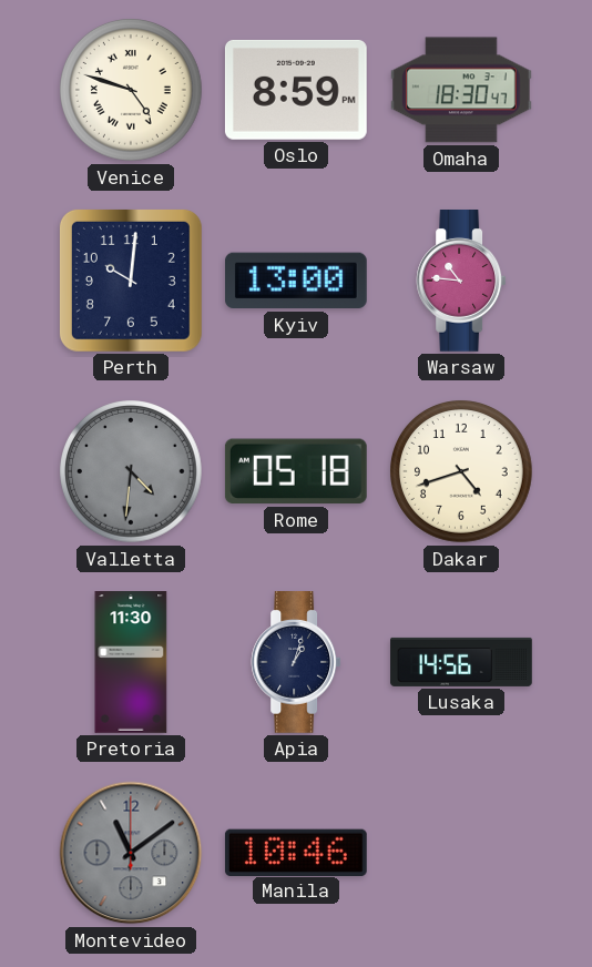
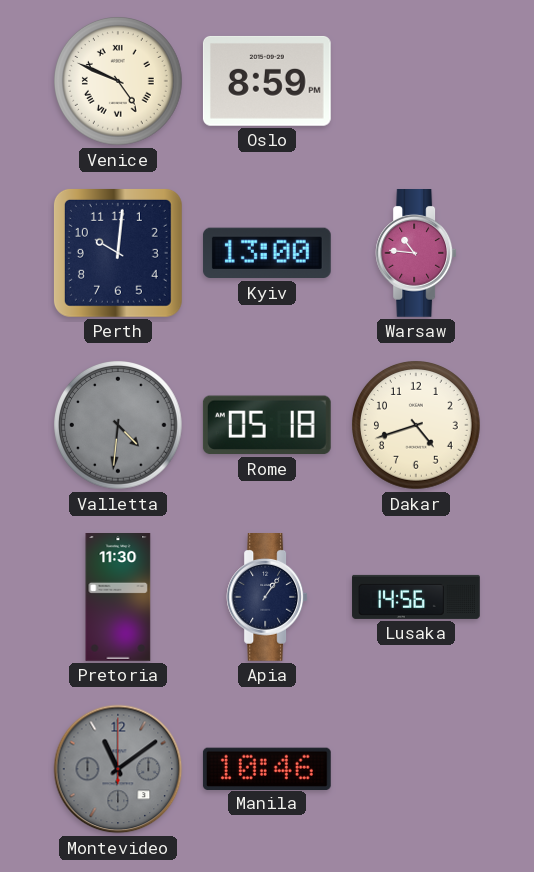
Venice: 4:48 -> 4:49
Omaha: 18:30 -> none
Apia: 1:03 -> 1:06
